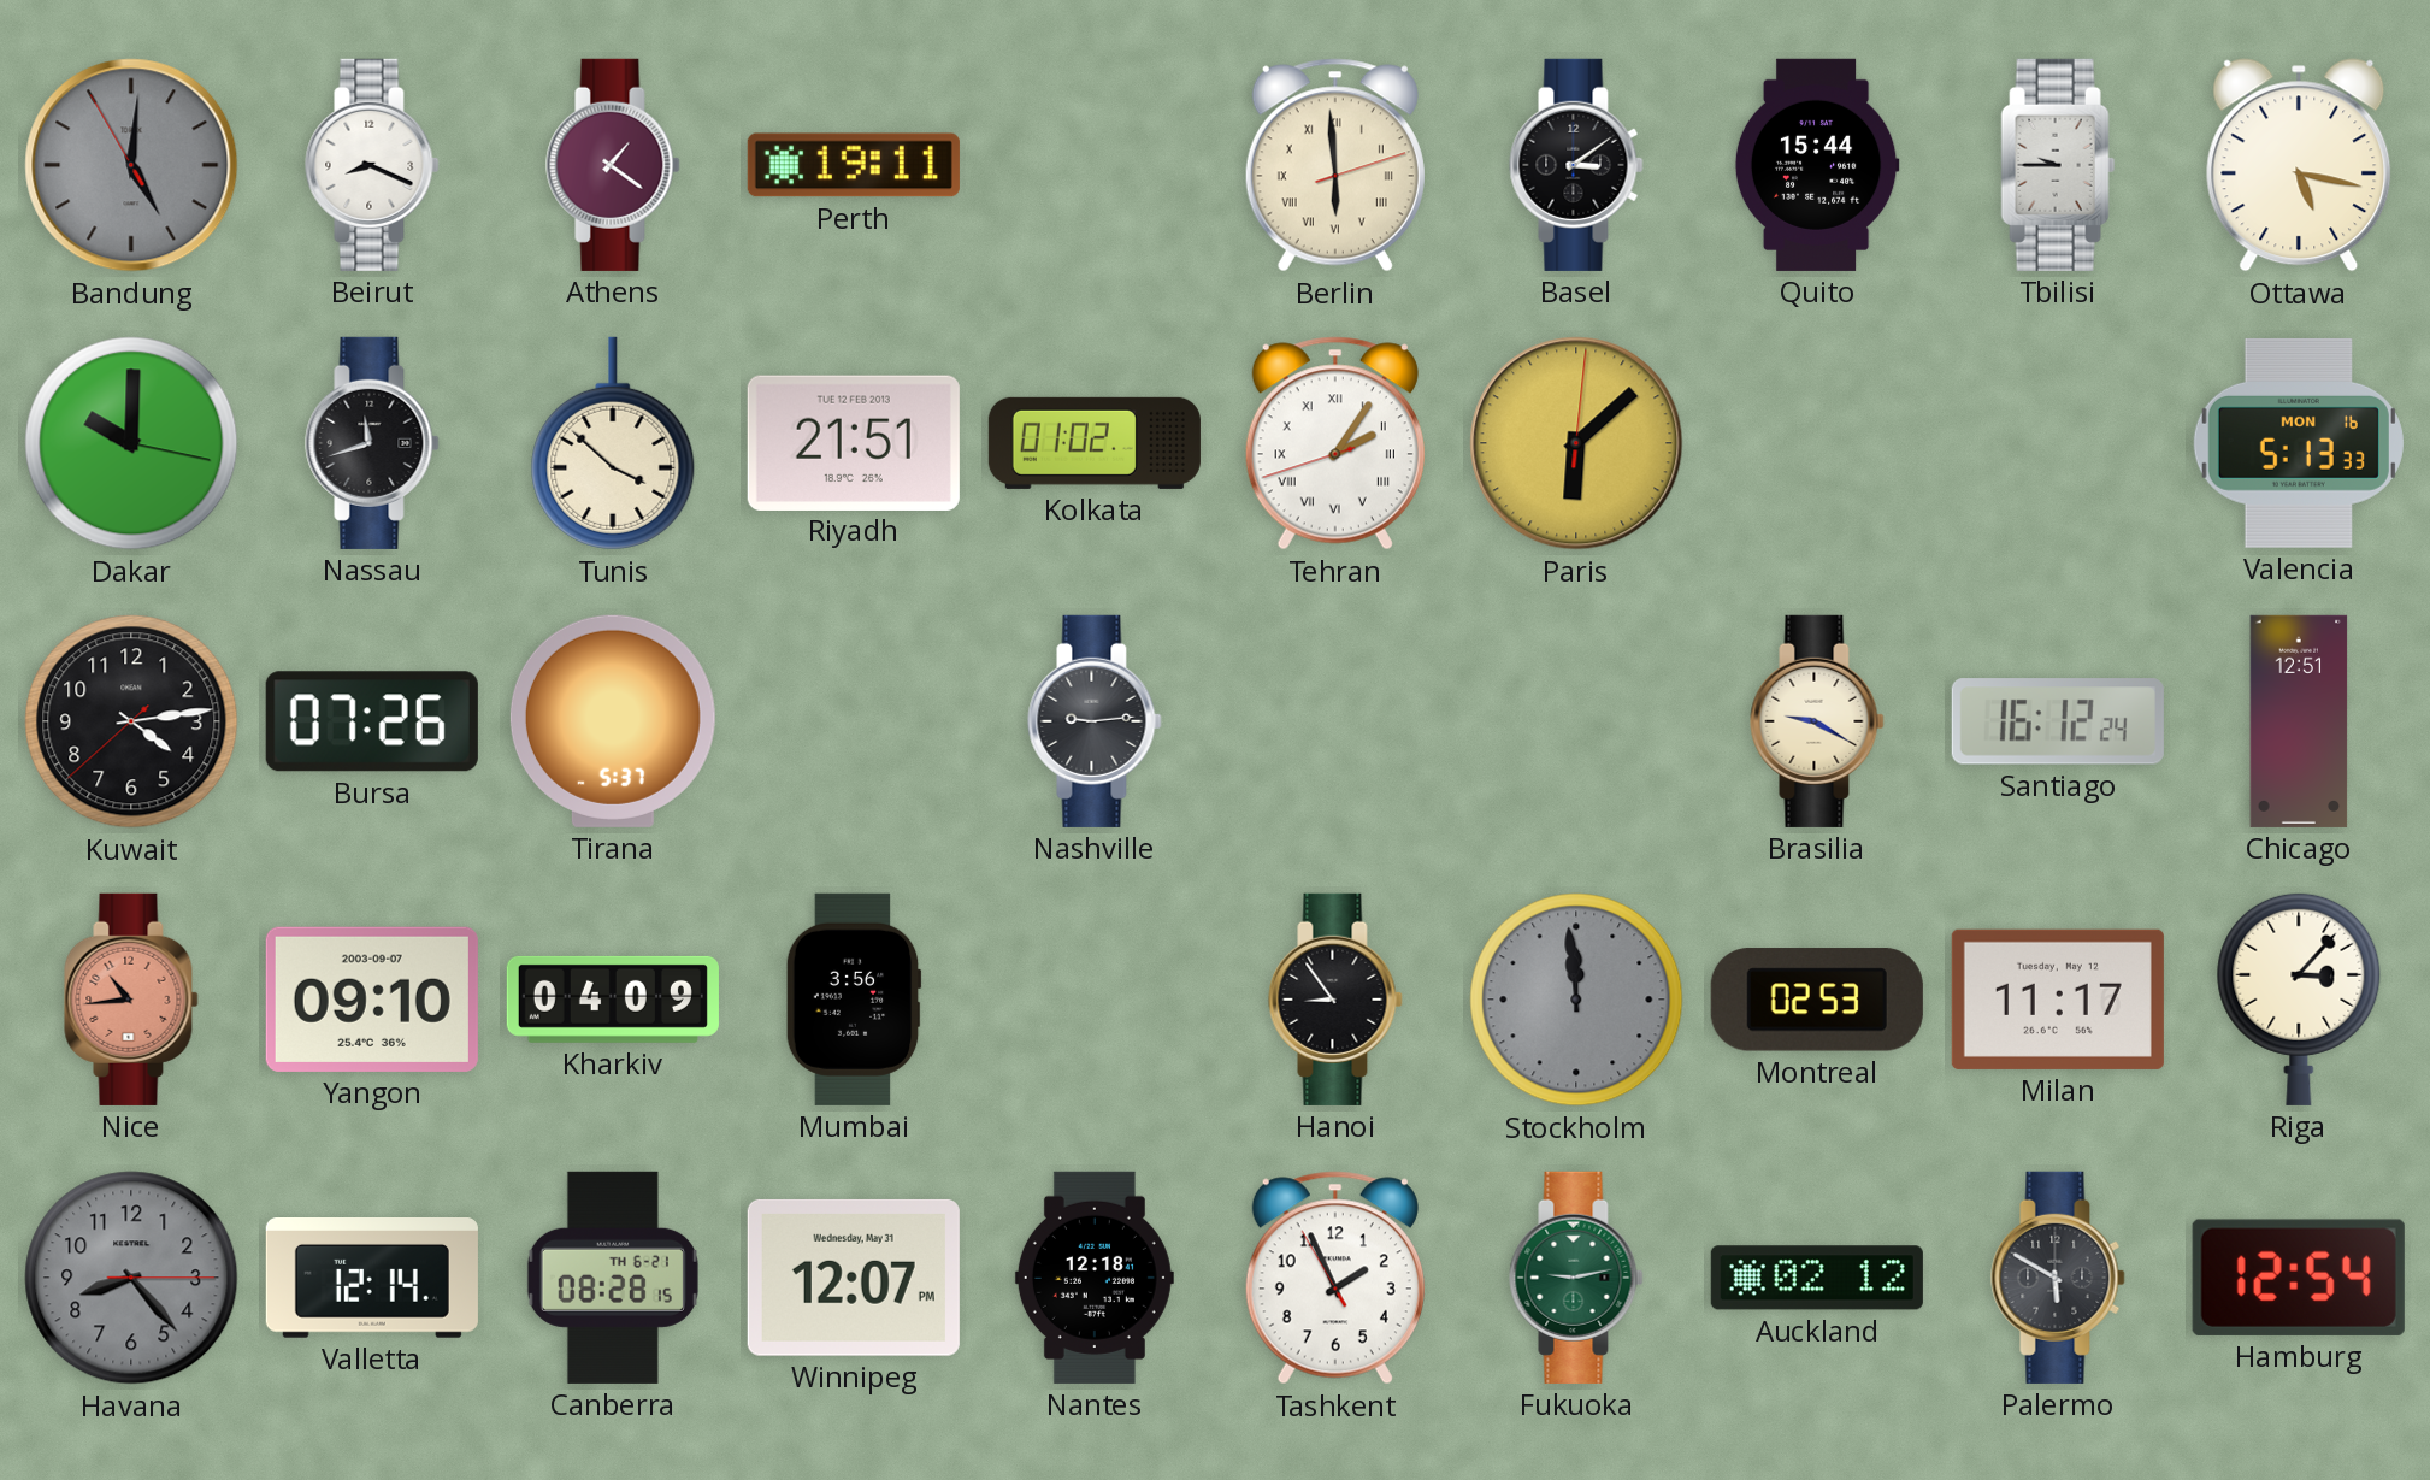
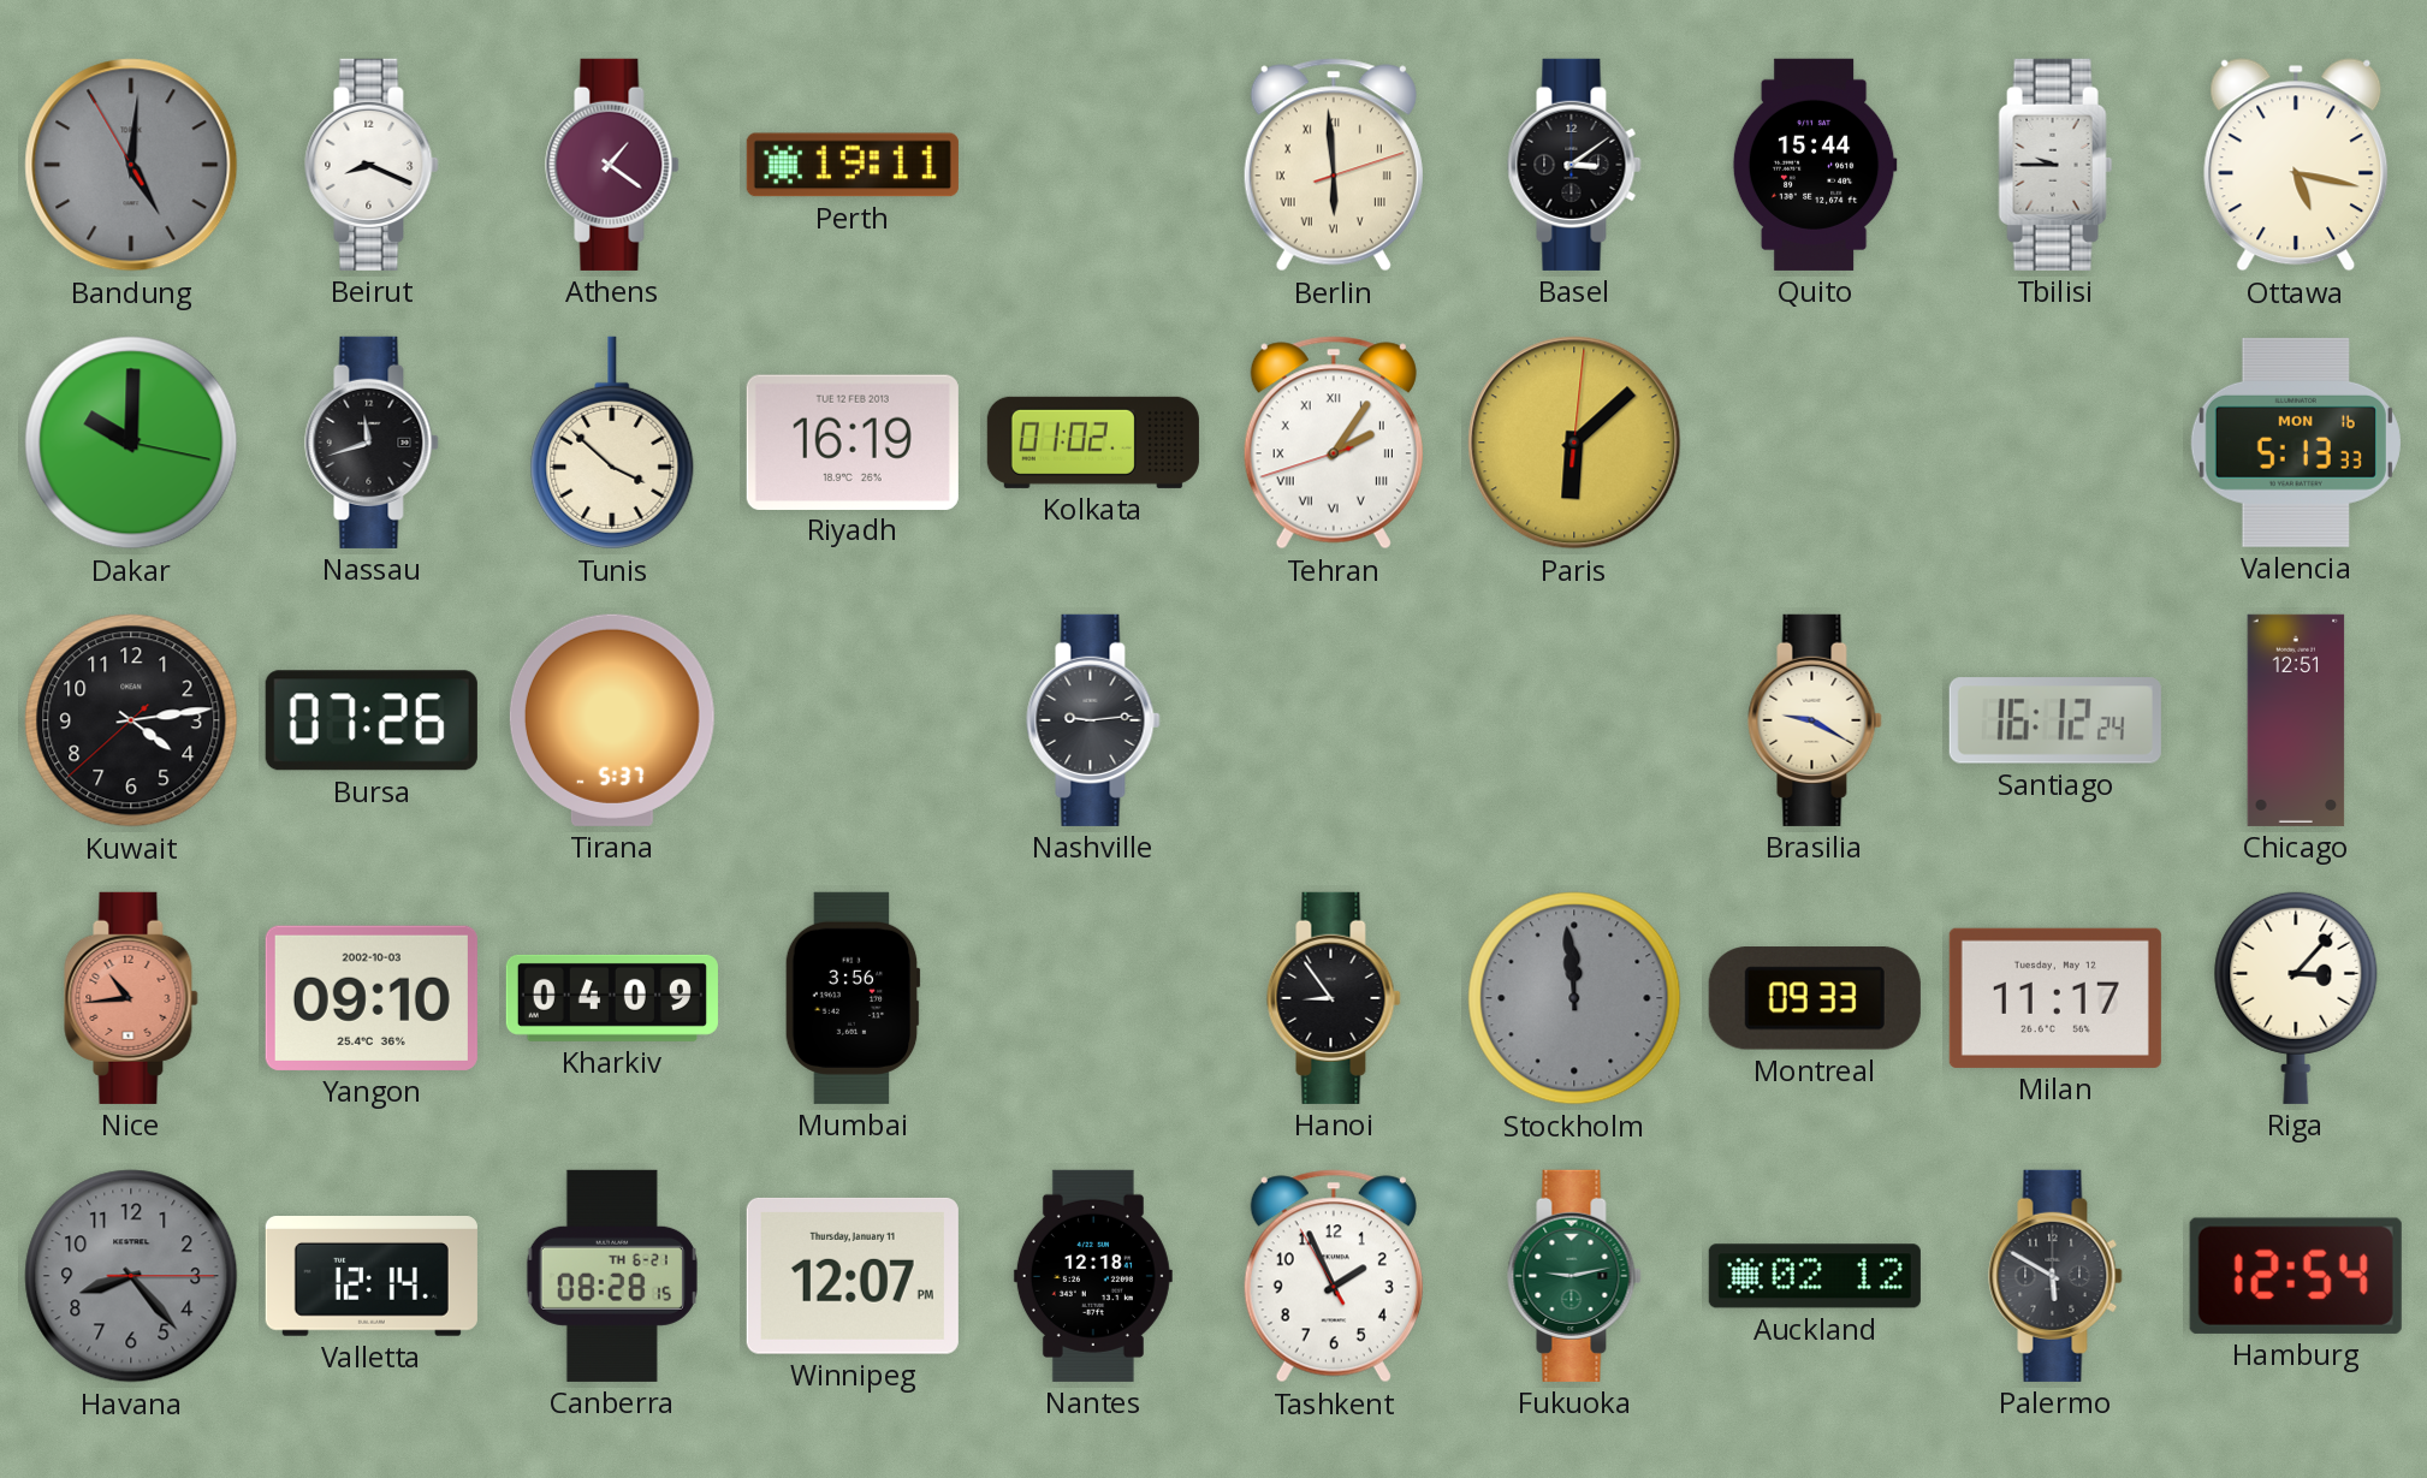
Riyadh: 21:51 -> 16:19
Yangon date: 2003-09-07 -> 2002-10-03
Montreal: 02:53 -> 09:33
Winnipeg date: Wednesday, May 31 -> Thursday, January 11
